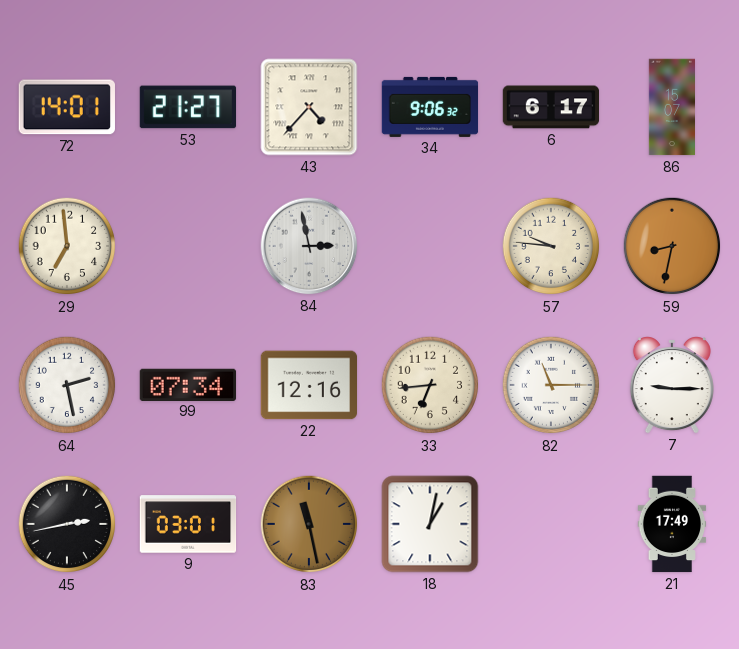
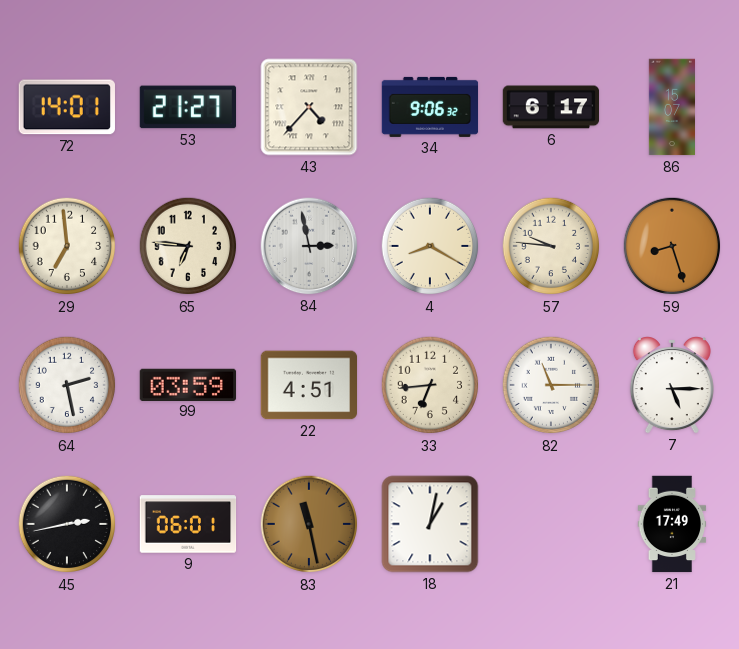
65: none -> 6:46
4: none -> 8:20
59: 8:32 -> 8:27
99: 07:34 -> 03:59
22: 12:16 -> 4:51
7: 9:15 -> 5:15
9: 03:01 -> 06:01
